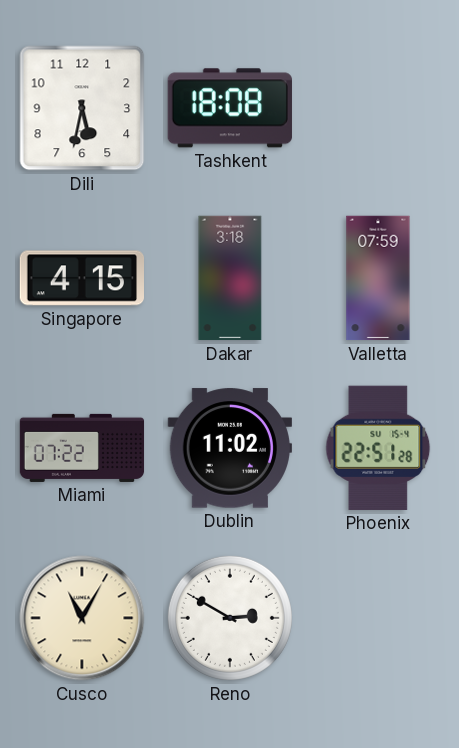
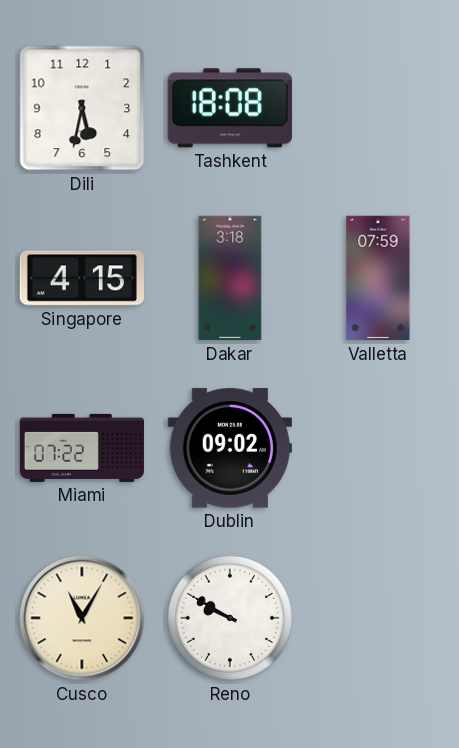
Dublin: 11:02 -> 09:02
Phoenix: 22:51 -> none
Reno: 2:50 -> 9:50
